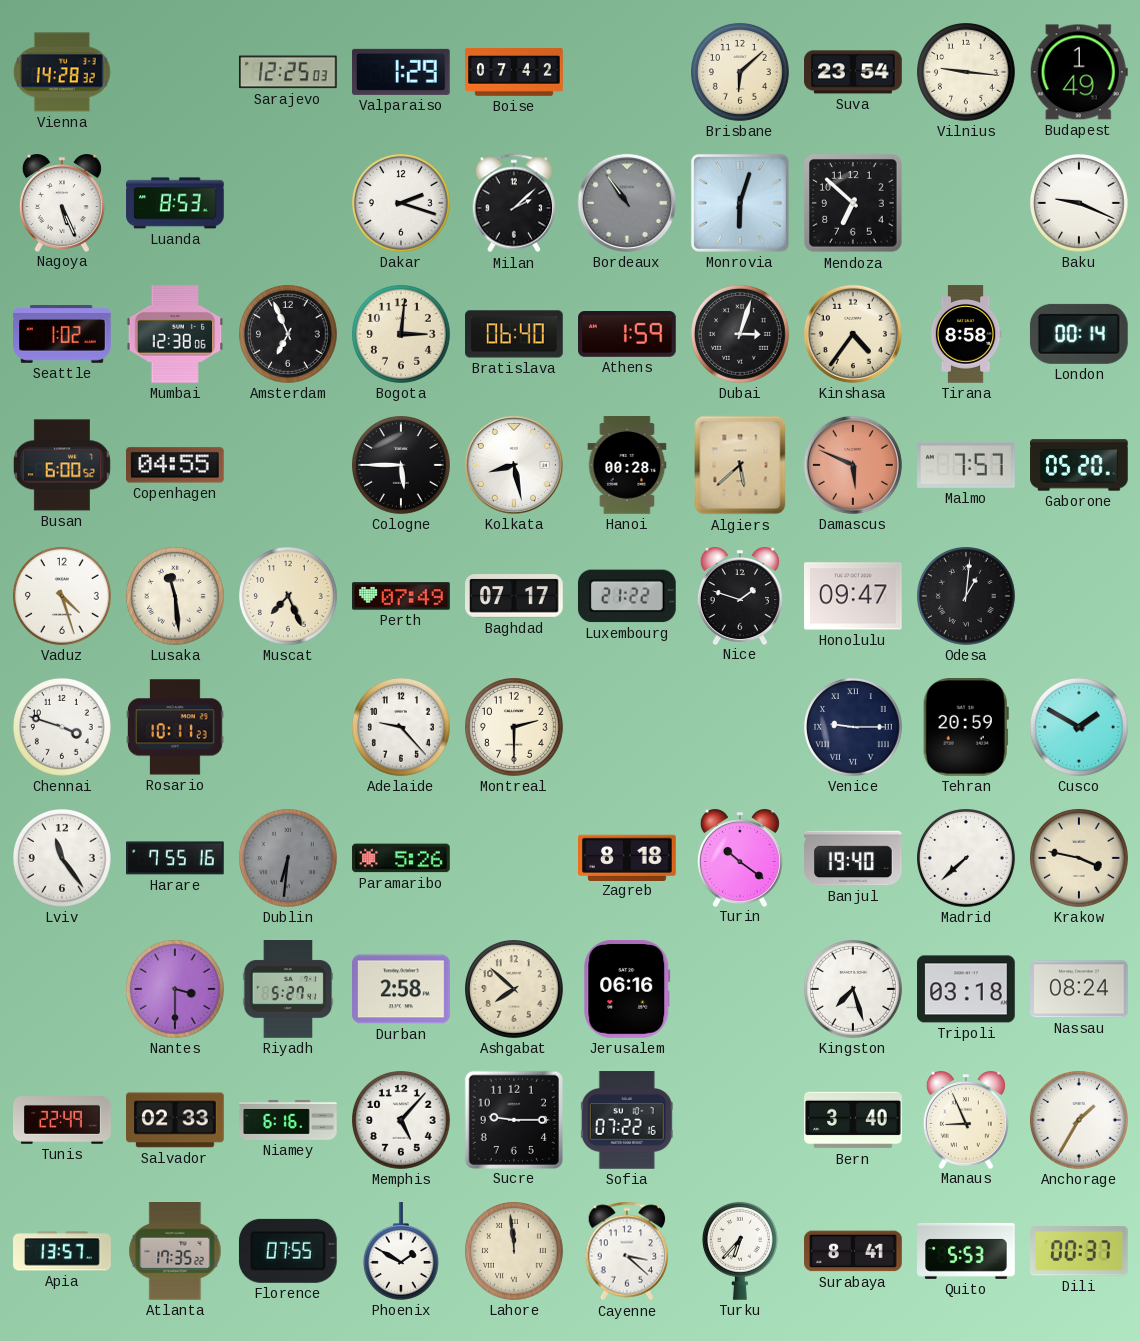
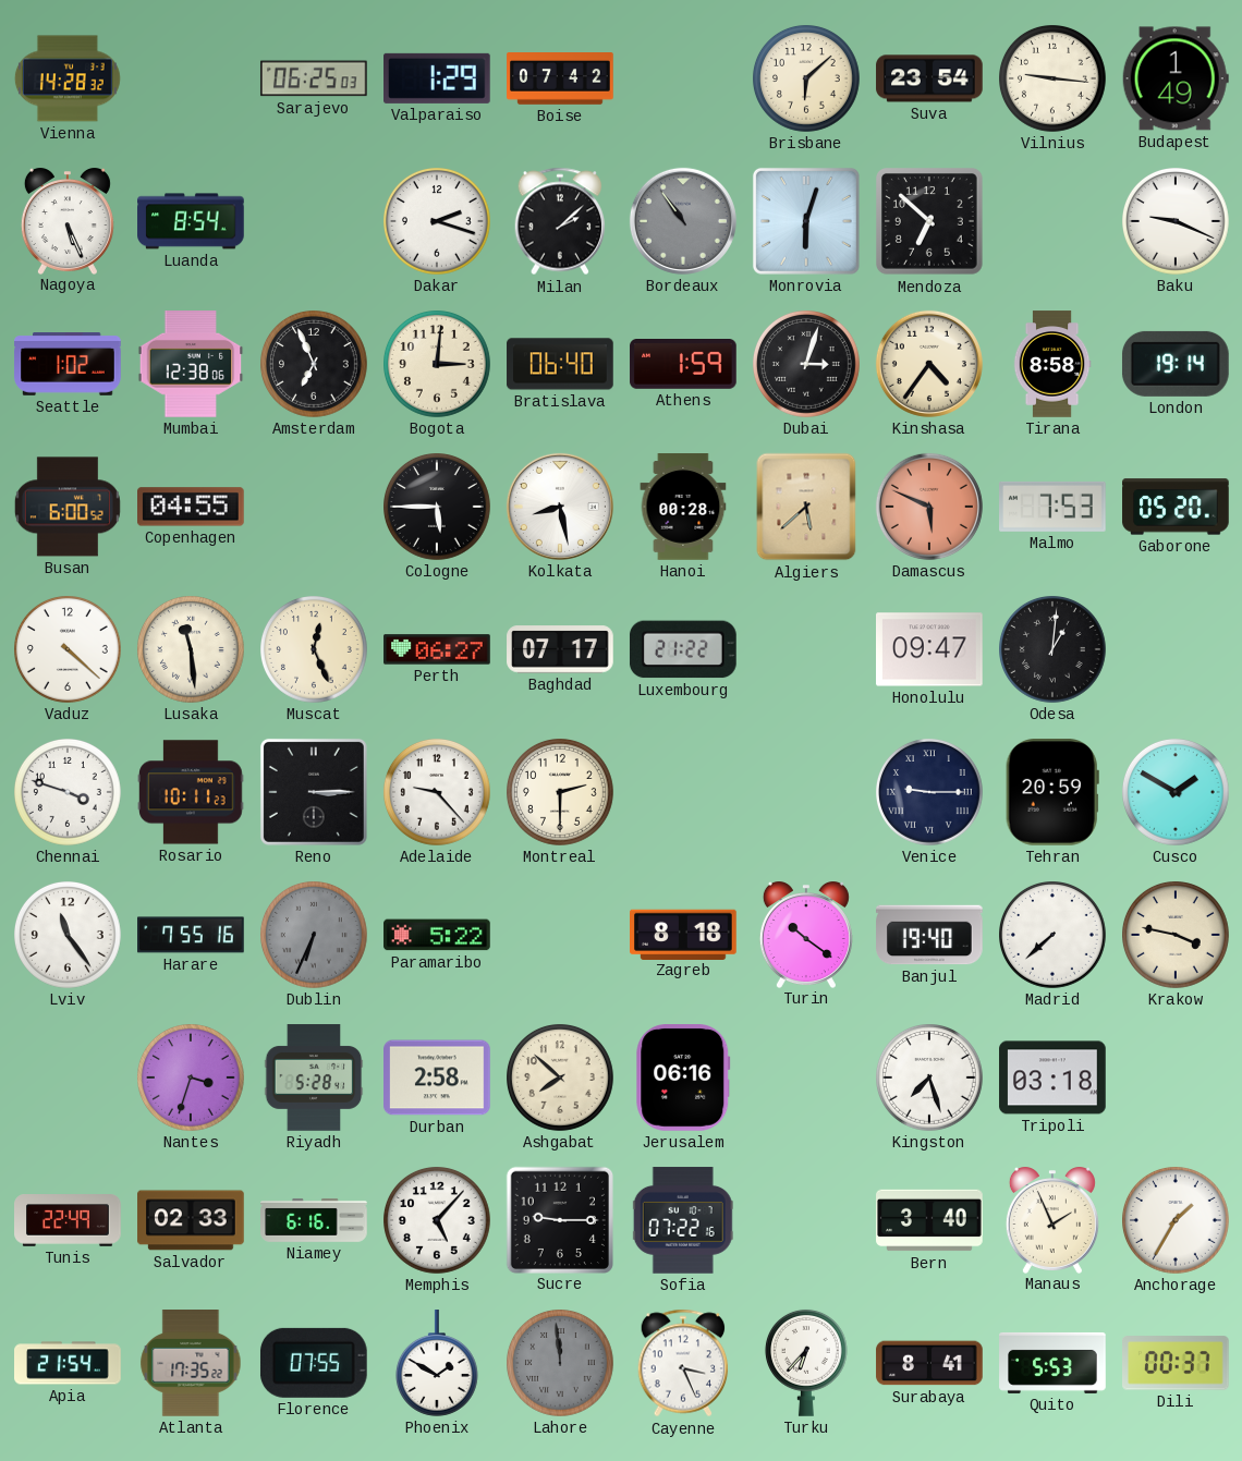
Sarajevo: 12:25 -> 06:25
Luanda: 8:53 -> 8:54
London: 00:14 -> 19:14
Malmo: 7:57 -> 7:53
Vaduz: 4:27 -> 4:22
Muscat: 7:26 -> 12:26
Perth: 07:49 -> 06:27
Nice: 1:48 -> none
Reno: none -> 3:15
Dublin: 6:31 -> 6:34
Paramaribo: 5:26 -> 5:22
Nantes: 3:30 -> 3:33
Riyadh: 5:27 -> 5:28
Nassau: 08:24 -> none
Manaus: 8:56 -> 1:56
Apia: 13:57 -> 21:54
Lahore dial: cream -> grey
Cayenne: 3:22 -> 3:26
